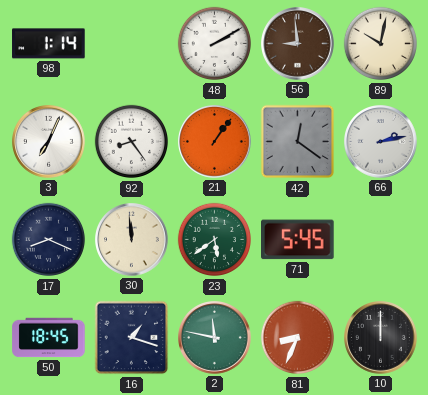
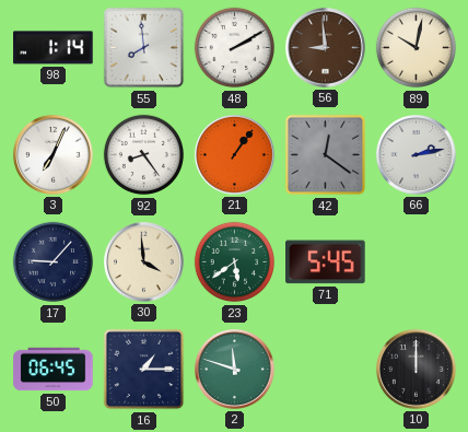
55: none -> 7:59
17: 8:19 -> 9:07
30: 11:59 -> 3:59
50: 18:45 -> 06:45
16: 1:18 -> 1:15
2: 11:47 -> 11:48
81: 8:34 -> none
